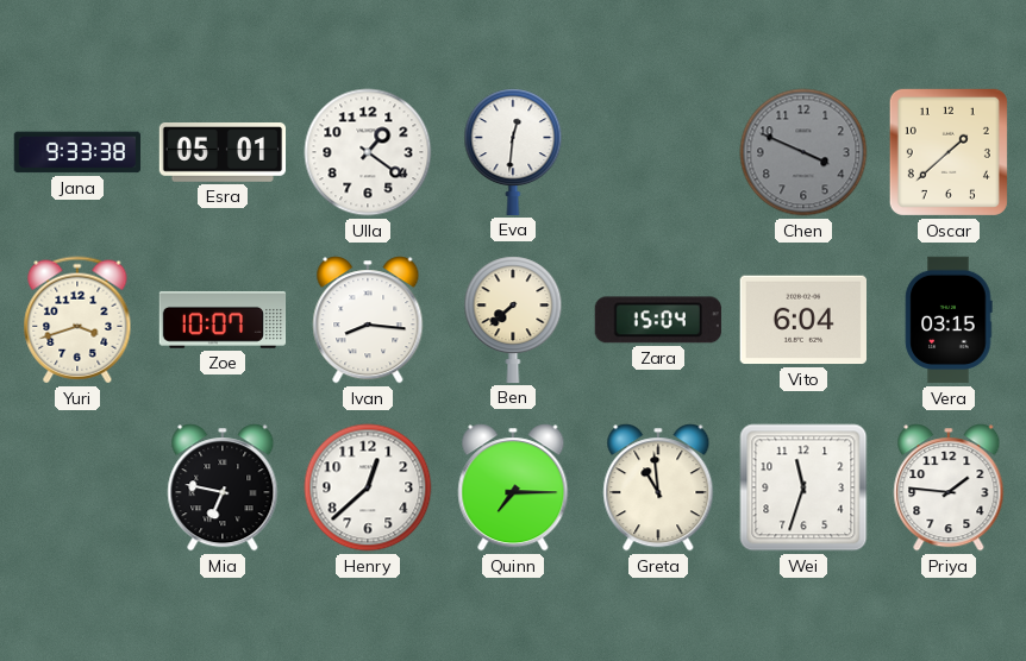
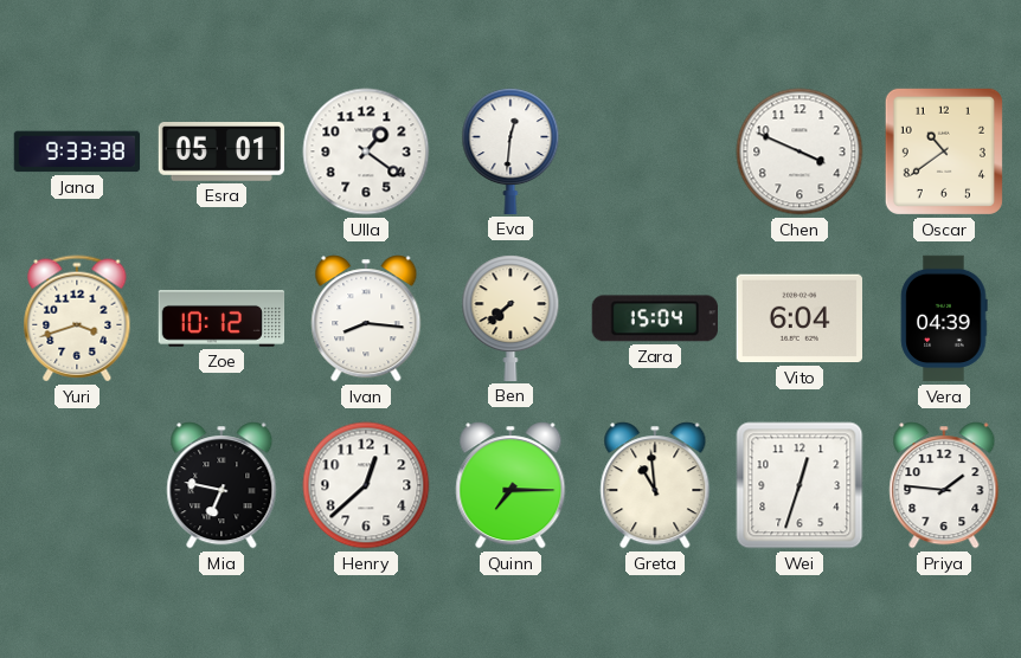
Chen dial: grey -> white
Oscar: 1:38 -> 10:39
Zoe: 10:07 -> 10:12
Vera: 03:15 -> 04:39
Wei: 11:33 -> 12:33
